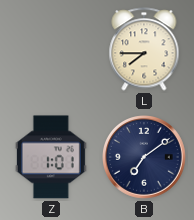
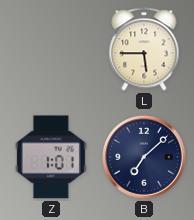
L: 7:45 -> 5:45
B: 7:09 -> 7:08
